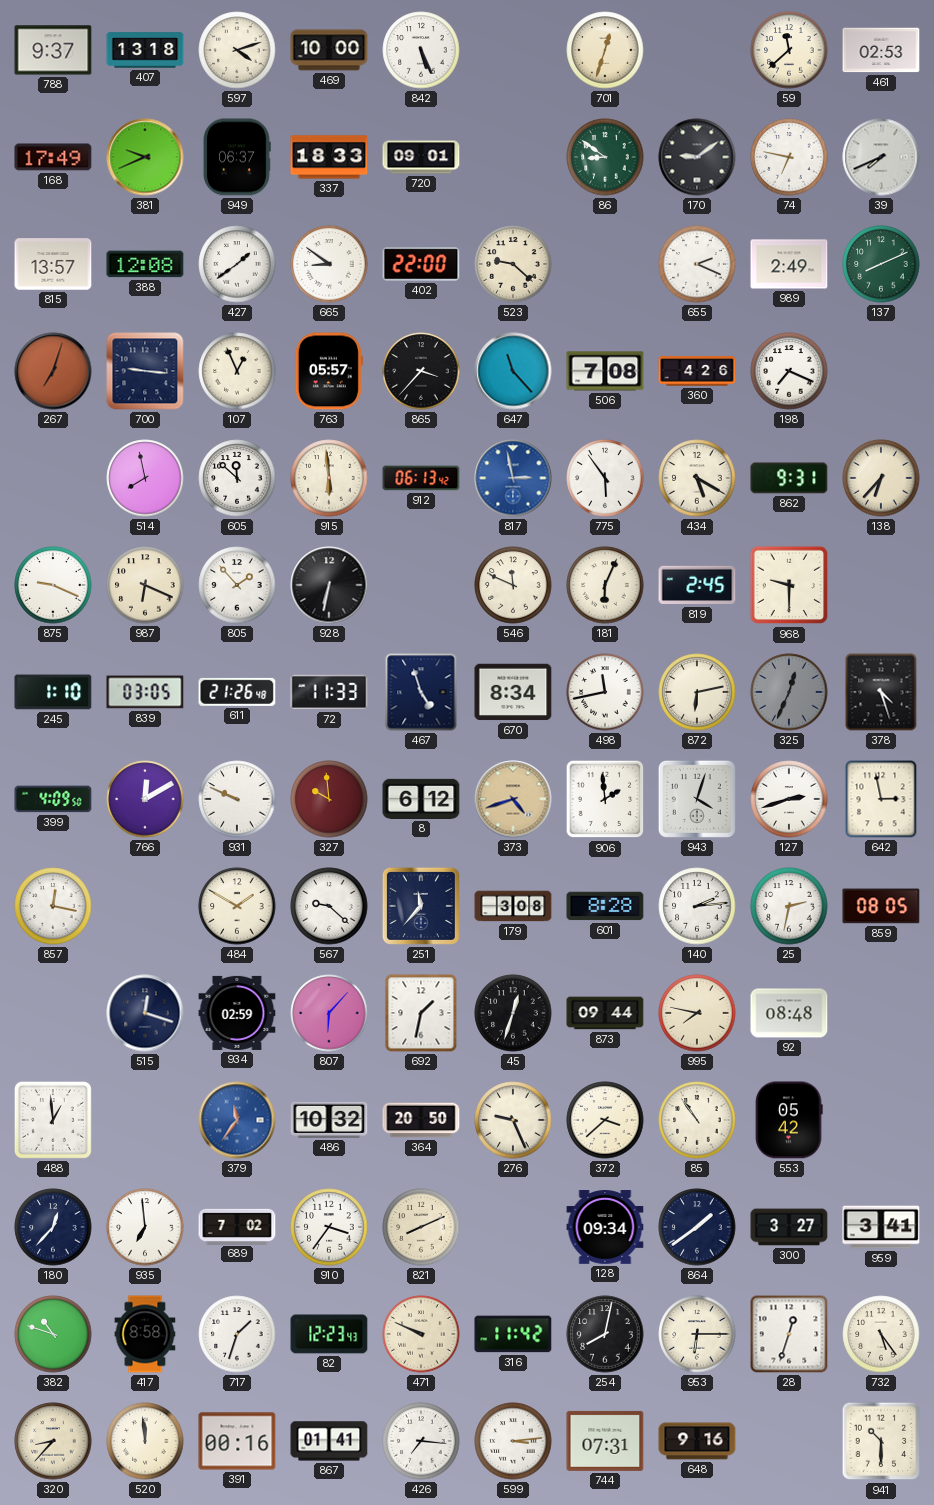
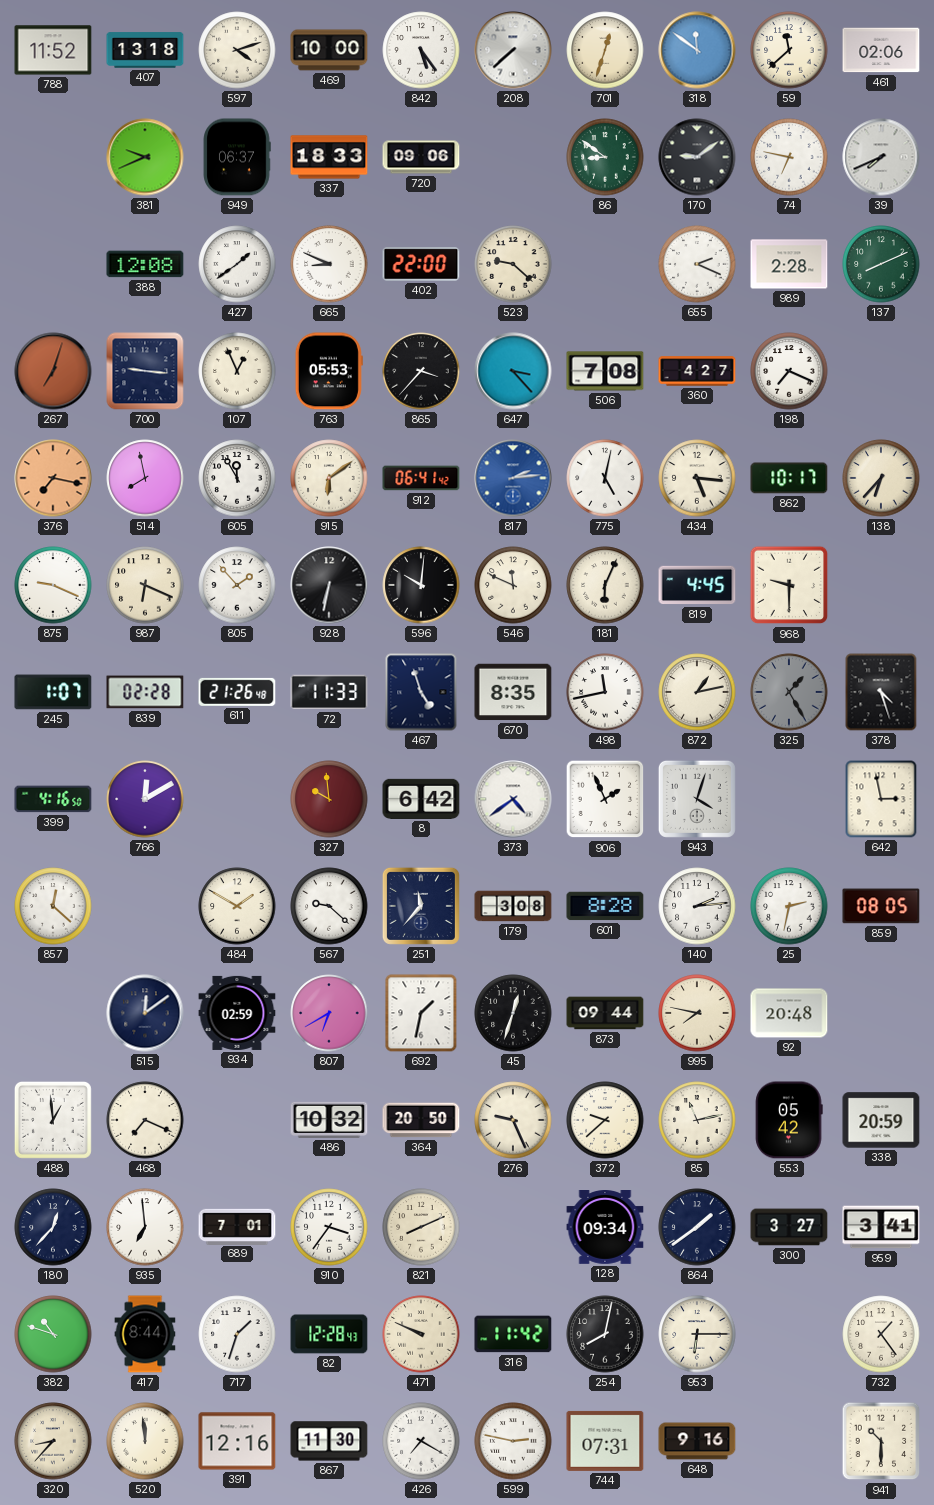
788: 9:37 -> 11:52
842: 5:26 -> 5:24
208: none -> 7:38
318: none -> 11:51
461: 02:53 -> 02:06
168: 17:49 -> none
720: 09:01 -> 09:06
815: 13:57 -> none
665: 8:51 -> 8:49
989: 2:49 -> 2:28
763: 05:57 -> 05:53
647: 11:23 -> 3:23
360: 4:26 -> 4:27
376: none -> 7:17
605: 11:52 -> 11:55
915: 5:59 -> 6:09
912: 06:13 -> 06:41
817: 2:58 -> 2:14
775: 5:54 -> 5:02
434: 5:20 -> 5:16
862: 9:31 -> 10:17
596: none -> 10:01
819: 2:45 -> 4:45
245: 1:10 -> 1:07
839: 03:05 -> 02:28
670: 8:34 -> 8:35
872: 6:13 -> 1:13
325: 12:34 -> 1:25
399: 4:09 -> 4:16
931: 9:49 -> none
8: 6:12 -> 6:42
373: 4:42 -> 4:39
373 dial: champagne -> white
906: 1:59 -> 1:56
127: 2:42 -> none
857: 12:17 -> 12:22
515: 12:18 -> 12:09
807: 6:07 -> 6:40
92: 08:48 -> 20:48
468: none -> 7:19
379: 11:36 -> none
372: 3:38 -> 9:38
85: 10:54 -> 11:13
338: none -> 20:59
689: 7:02 -> 7:01
417: 8:58 -> 8:44
82: 12:23 -> 12:28
28: 12:33 -> none
732: 5:24 -> 1:24
391: 00:16 -> 12:16
867: 01:41 -> 11:30
426: 7:16 -> 7:20
599: 3:14 -> 2:47
